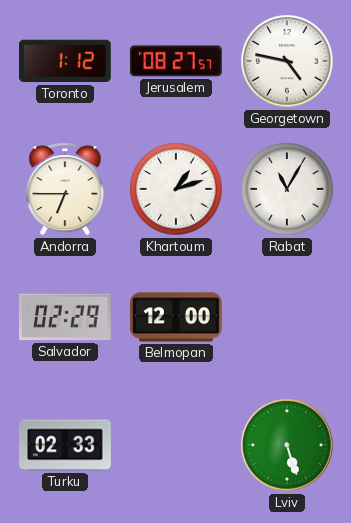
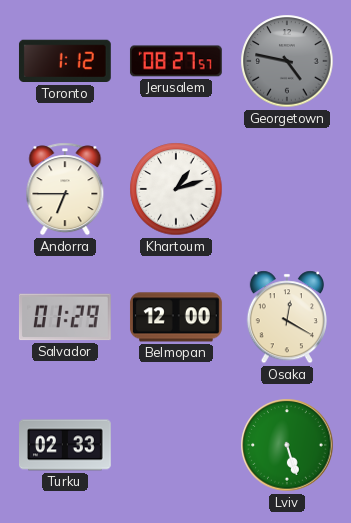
Georgetown dial: white -> grey
Rabat: 11:05 -> none
Salvador: 02:29 -> 01:29
Osaka: none -> 12:20
